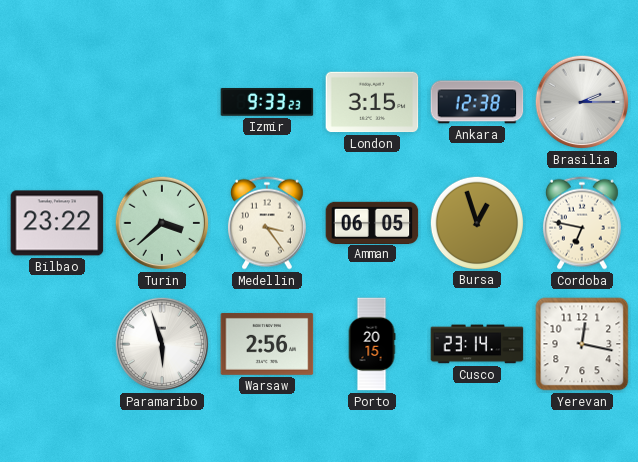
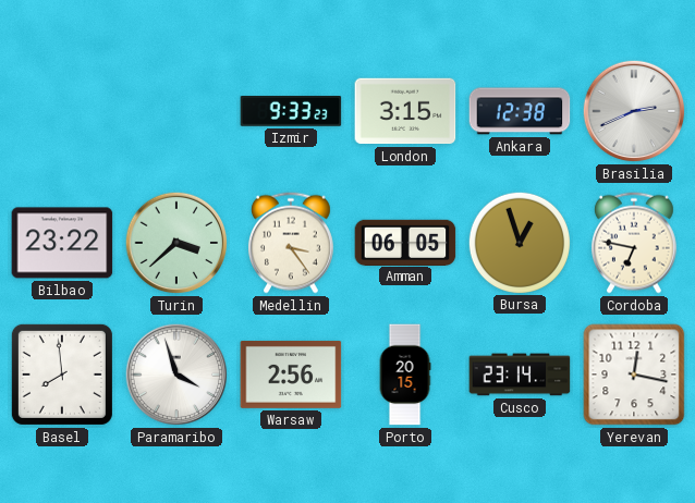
Brasilia: 2:15 -> 2:41
Basel: none -> 7:59
Paramaribo: 5:57 -> 3:57
